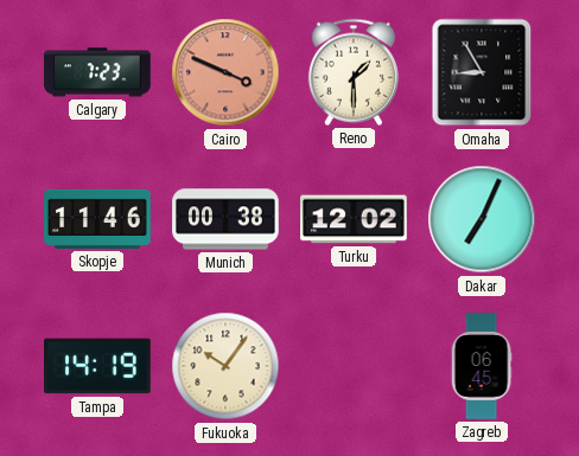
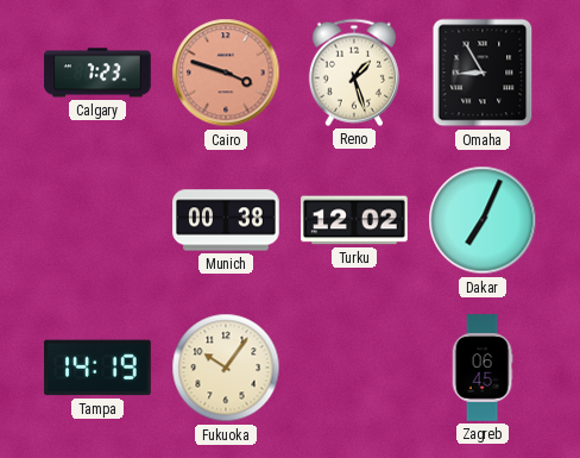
Cairo: 3:49 -> 3:48
Reno: 1:30 -> 1:27
Skopje: 11:46 -> none
